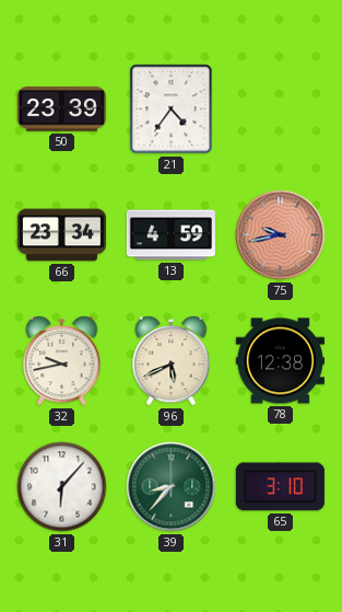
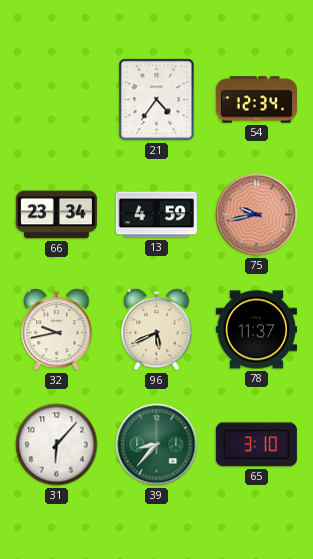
50: 23:39 -> none
54: none -> 12:34
78: 12:38 -> 11:37
